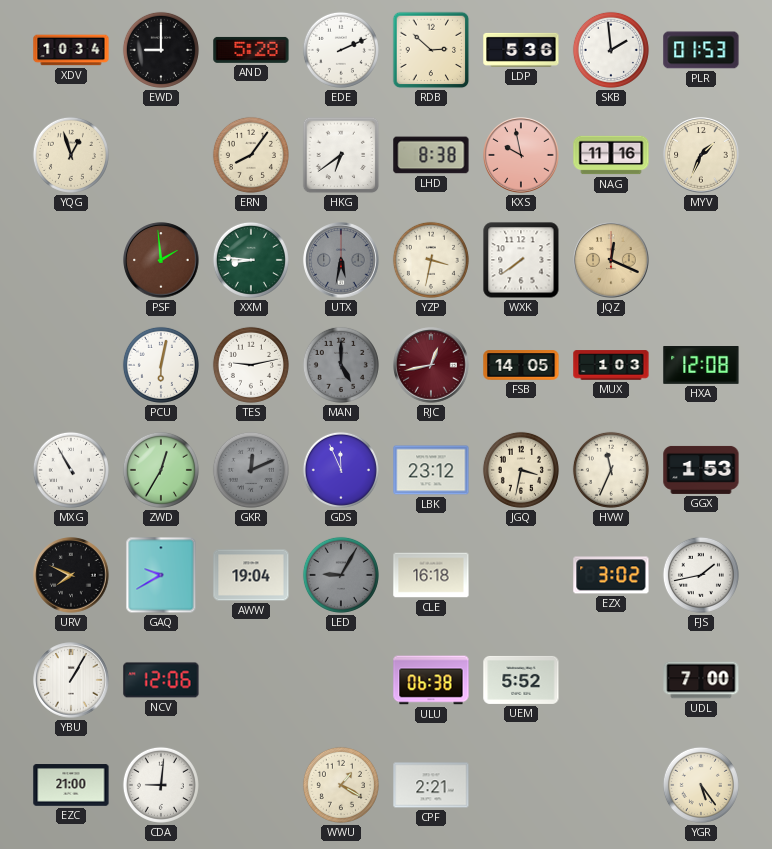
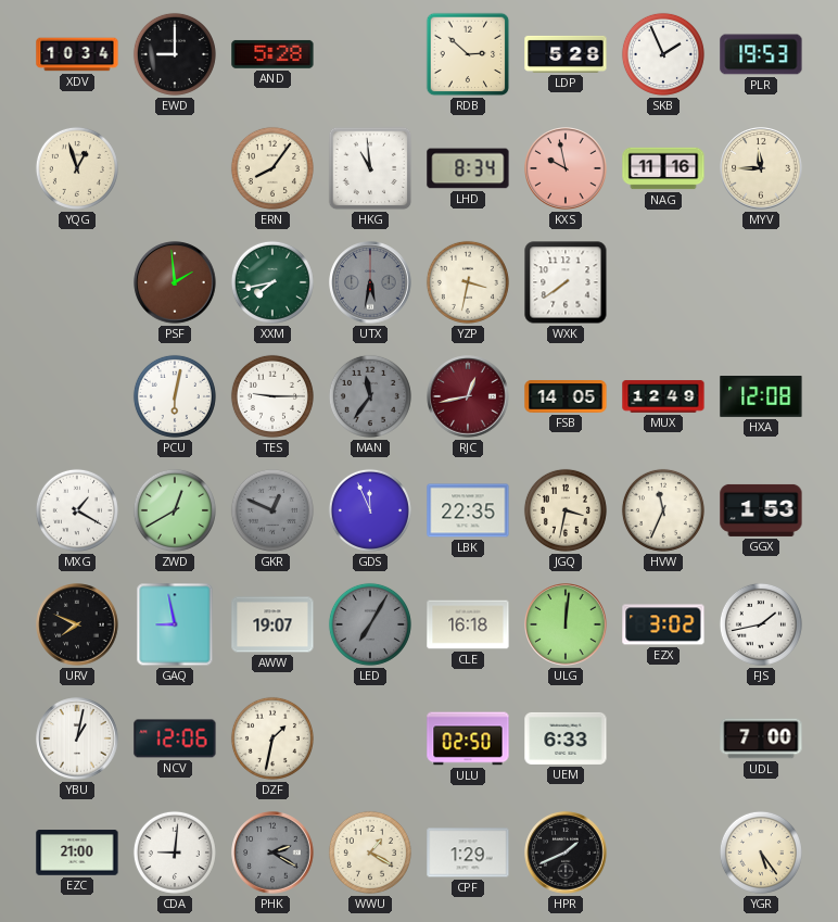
EDE: 2:11 -> none
LDP: 5:36 -> 5:28
SKB: 1:59 -> 1:56
PLR: 01:53 -> 19:53
HKG: 6:39 -> 10:59
LHD: 8:38 -> 8:34
MYV: 1:34 -> 11:45
XXM: 8:46 -> 7:43
JQZ: 12:19 -> none
TES: 9:13 -> 9:15
MAN: 5:00 -> 11:36
MUX: 1:03 -> 12:49
MXG: 10:55 -> 1:20
ZWD: 12:35 -> 12:40
GKR: 12:11 -> 12:49
LBK: 23:12 -> 22:35
GAQ: 9:40 -> 8:58
AWW: 19:04 -> 19:07
LED: 9:05 -> 7:05
ULG: none -> 12:01
YBU: 1:05 -> 1:02
DZF: none -> 1:32
ULU: 06:38 -> 02:50
UEM: 5:52 -> 6:33
PHK: none -> 2:20
CPF: 2:21 -> 1:29
HPR: none -> 1:41
